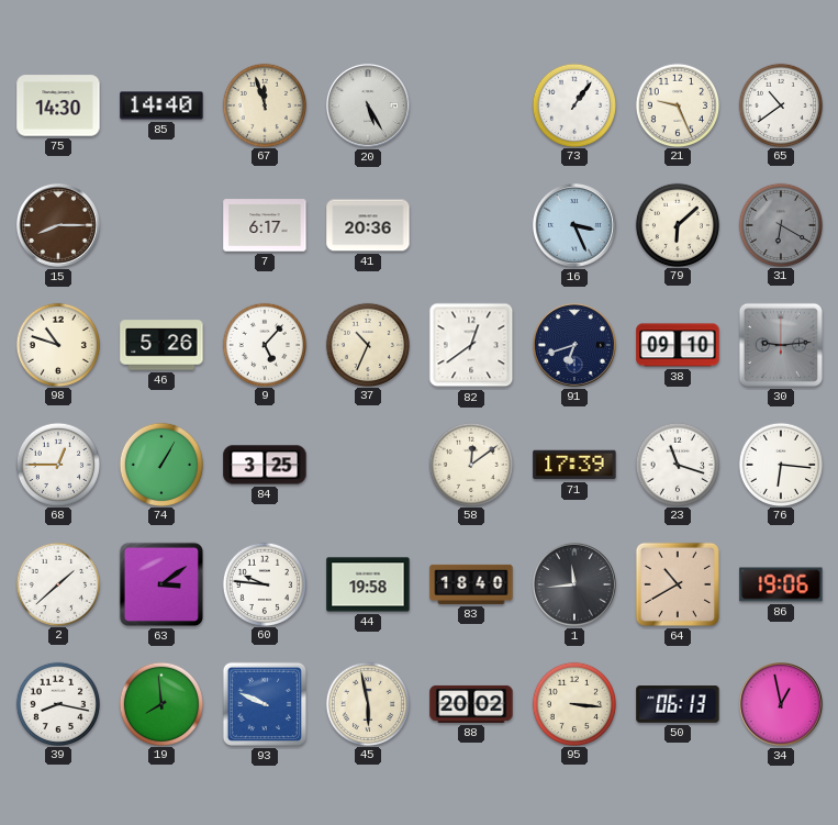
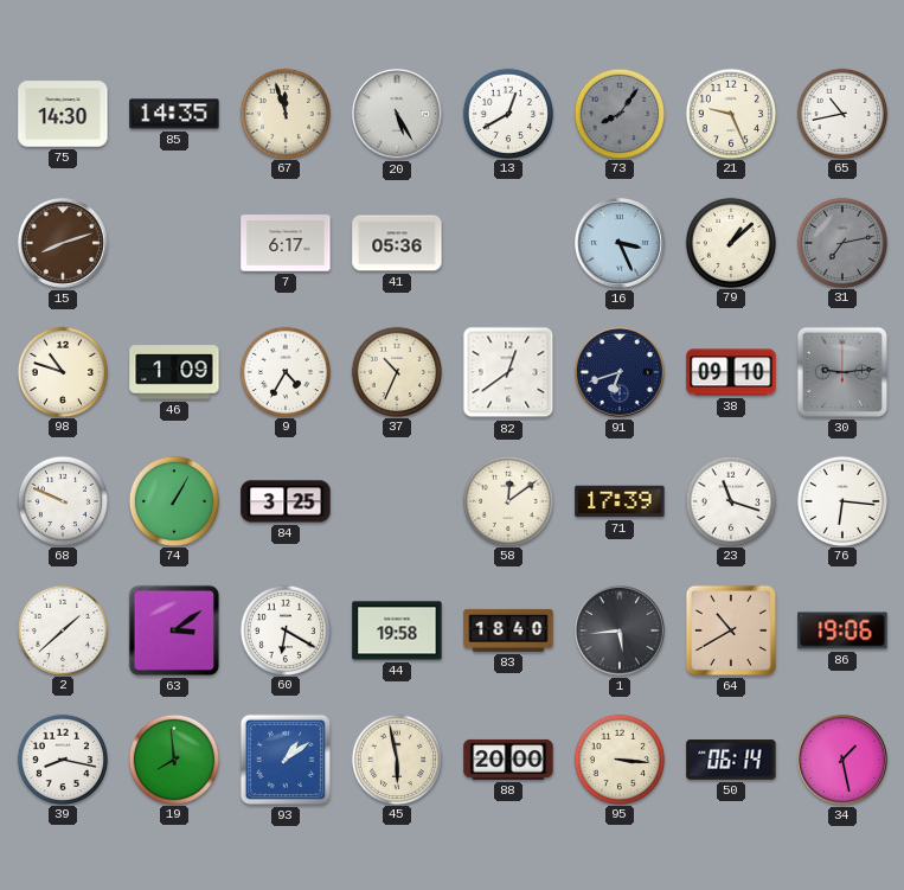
85: 14:40 -> 14:35
13: none -> 12:40
73: 1:06 -> 8:06
73 dial: white -> grey
65: 10:39 -> 10:43
15: 8:15 -> 8:12
41: 20:36 -> 05:36
79: 6:08 -> 1:08
31: 6:20 -> 7:13
46: 5:26 -> 1:09
9: 5:07 -> 4:35
68: 12:45 -> 9:49
60: 9:46 -> 6:20
1: 11:44 -> 5:44
93: 9:49 -> 1:09
88: 20:02 -> 20:00
50: 06:13 -> 06:14
34: 12:58 -> 1:28
